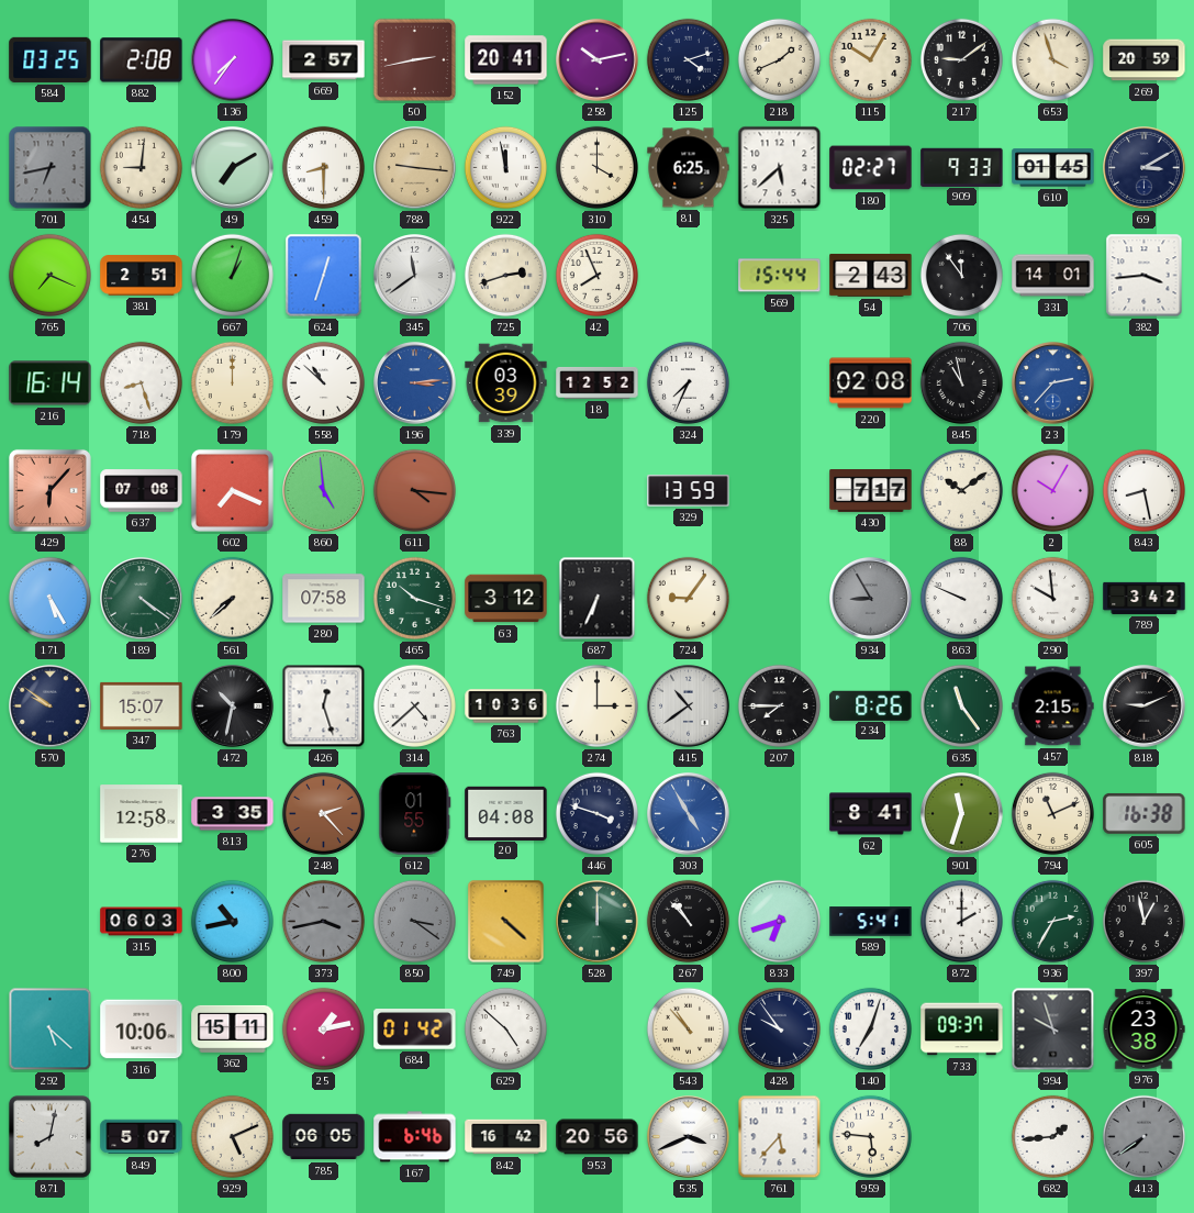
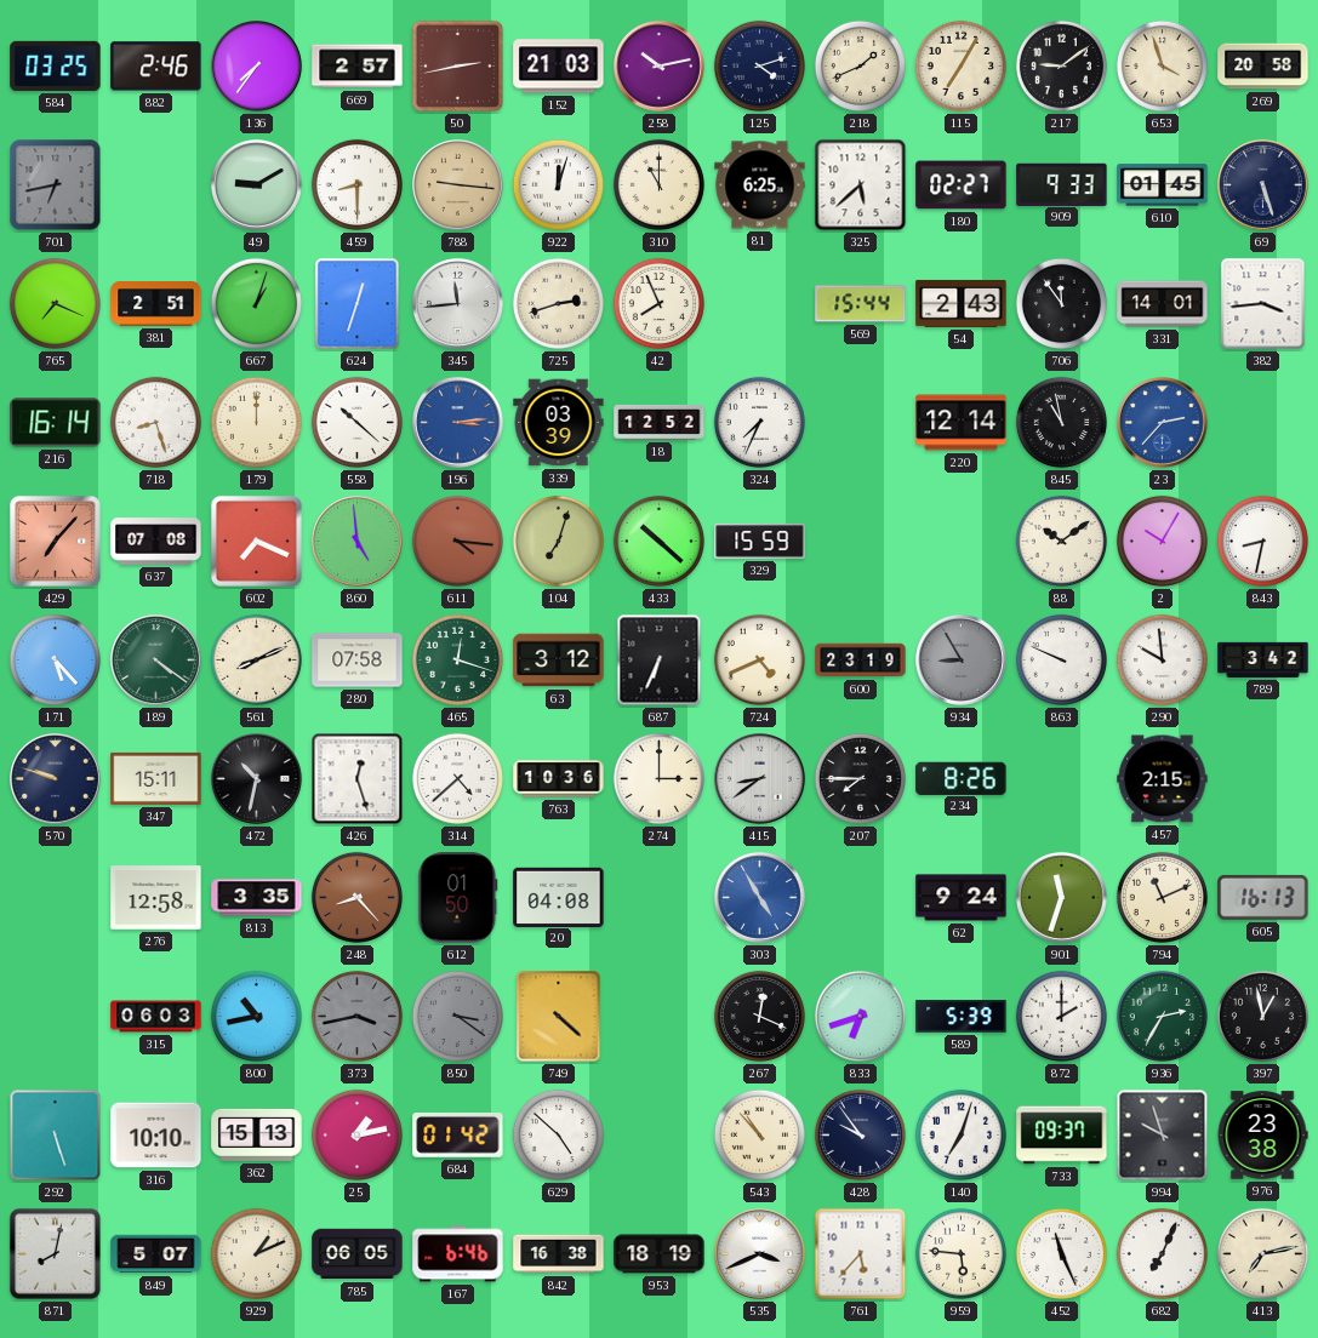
882: 2:08 -> 2:46
152: 20:41 -> 21:03
115: 10:05 -> 7:05
269: 20:59 -> 20:58
454: 9:01 -> none
49: 7:10 -> 9:10
922: 11:58 -> 12:03
310: 4:00 -> 11:00
69: 3:10 -> 5:27
345: 11:39 -> 11:44
558: 10:52 -> 10:22
220: 02:08 -> 12:14
429: 6:07 -> 7:07
104: none -> 7:03
433: none -> 10:22
329: 13:59 -> 15:59
430: 7:17 -> none
843: 8:28 -> 8:32
171: 5:25 -> 5:23
561: 7:38 -> 8:11
465: 10:18 -> 12:18
724: 9:06 -> 4:41
600: none -> 23:19
570: 9:51 -> 9:48
347: 15:07 -> 15:11
415: 10:39 -> 8:39
635: 11:24 -> none
818: 9:11 -> none
248: 2:23 -> 8:23
612: 01:55 -> 01:50
446: 3:48 -> none
62: 8:41 -> 9:24
605: 16:38 -> 16:13
528: 12:00 -> none
267: 10:53 -> 12:19
589: 5:41 -> 5:39
292: 5:22 -> 5:27
316: 10:06 -> 10:10
362: 15:11 -> 15:13
929: 5:11 -> 1:11
842: 16:42 -> 16:38
953: 20:56 -> 18:19
452: none -> 11:26
682: 1:44 -> 7:04
413: 7:39 -> 7:13
413 dial: grey -> cream
